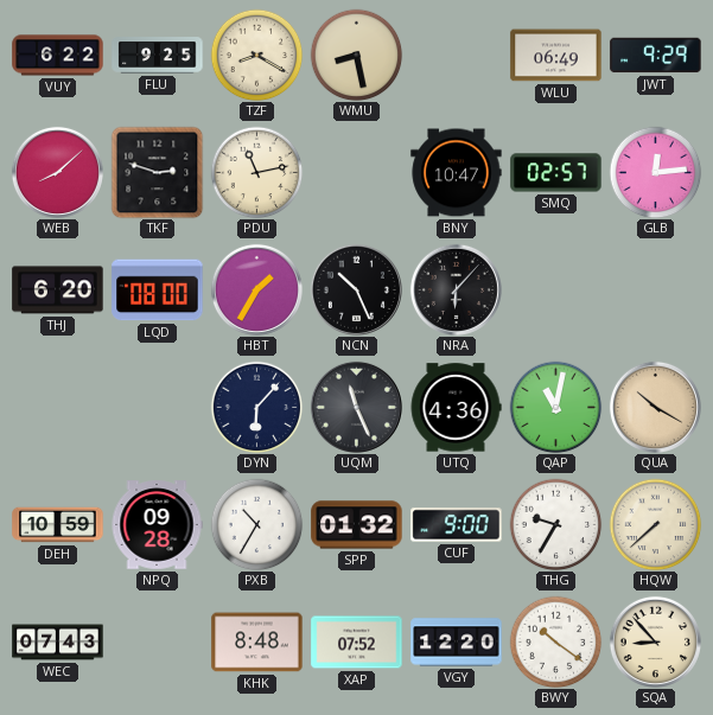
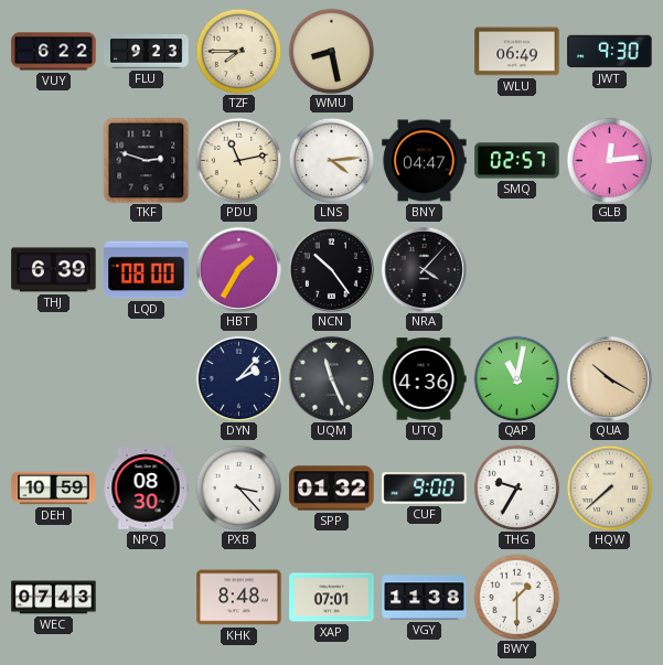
FLU: 9:25 -> 9:23
TZF: 8:20 -> 7:45
JWT: 9:29 -> 9:30
WEB: 8:08 -> none
LNS: none -> 4:14
BNY: 10:47 -> 04:47
THJ: 6:20 -> 6:39
NCN: 10:26 -> 10:24
NRA: 6:07 -> 4:07
DYN: 6:07 -> 2:07
NPQ: 09:28 -> 08:30
PXB: 10:35 -> 3:23
XAP: 07:52 -> 07:01
VGY: 12:20 -> 11:38
BWY: 10:21 -> 1:30
SQA: 8:53 -> none
